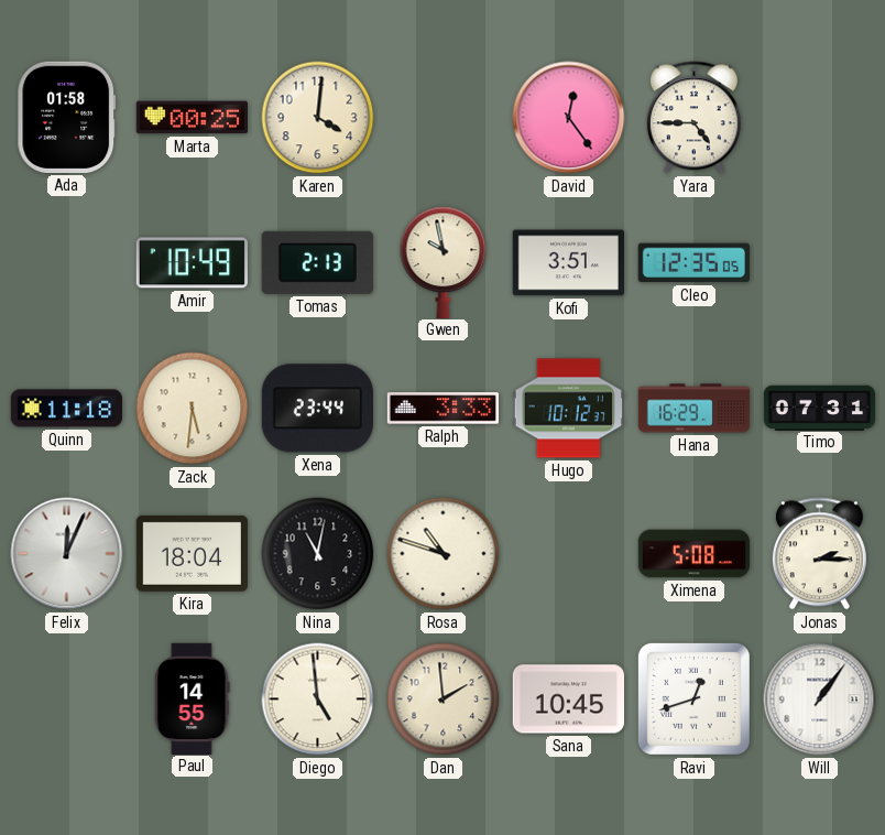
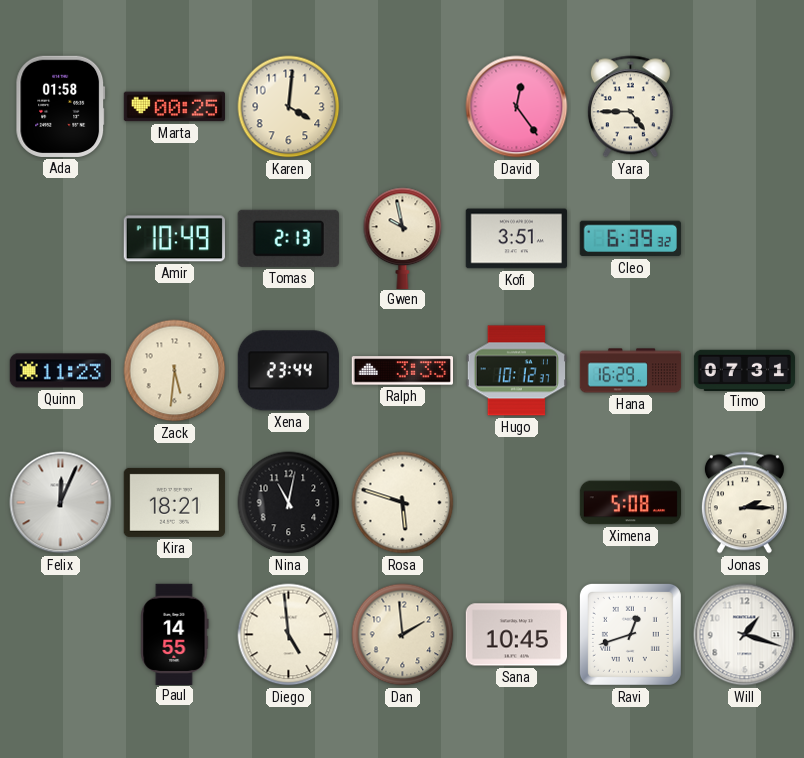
Cleo: 12:35 -> 6:39
Quinn: 11:18 -> 11:23
Kira: 18:04 -> 18:21
Rosa: 10:48 -> 5:48
Will: 1:06 -> 1:18
